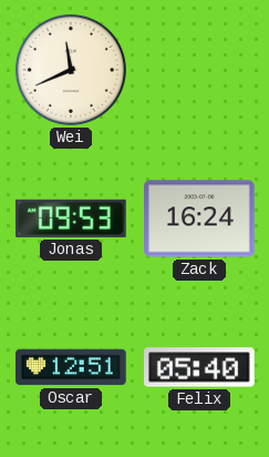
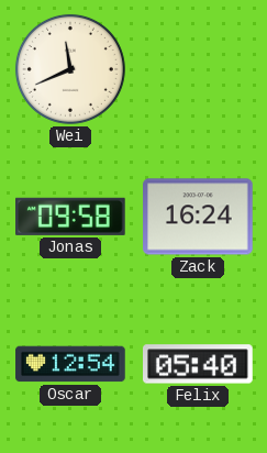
Jonas: 09:53 -> 09:58
Oscar: 12:51 -> 12:54
